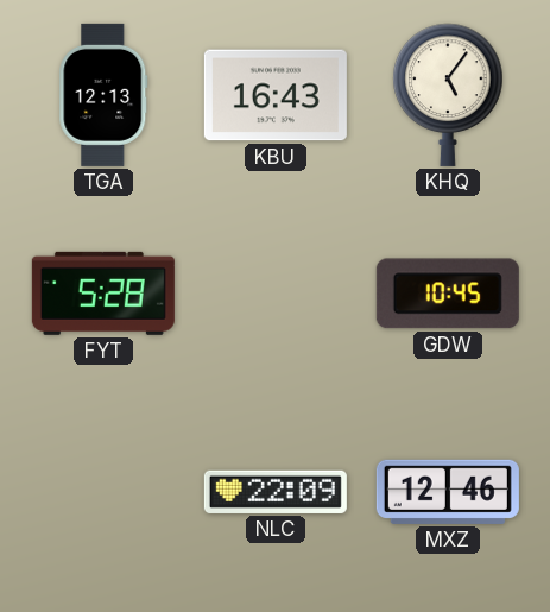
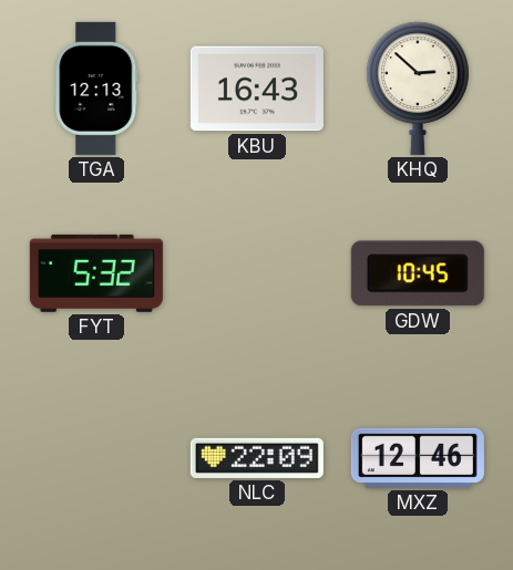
KHQ: 5:06 -> 2:52
FYT: 5:28 -> 5:32
